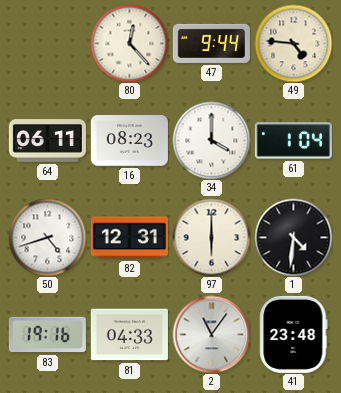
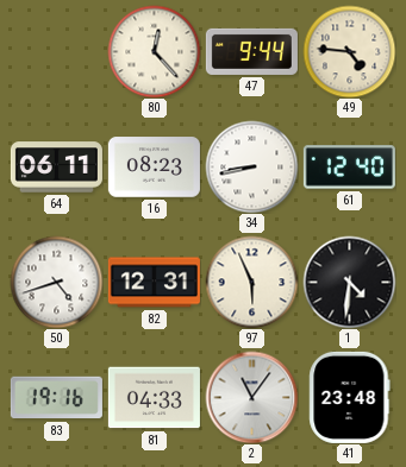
34: 4:00 -> 8:43
61: 1:04 -> 12:40
97: 6:00 -> 5:56
